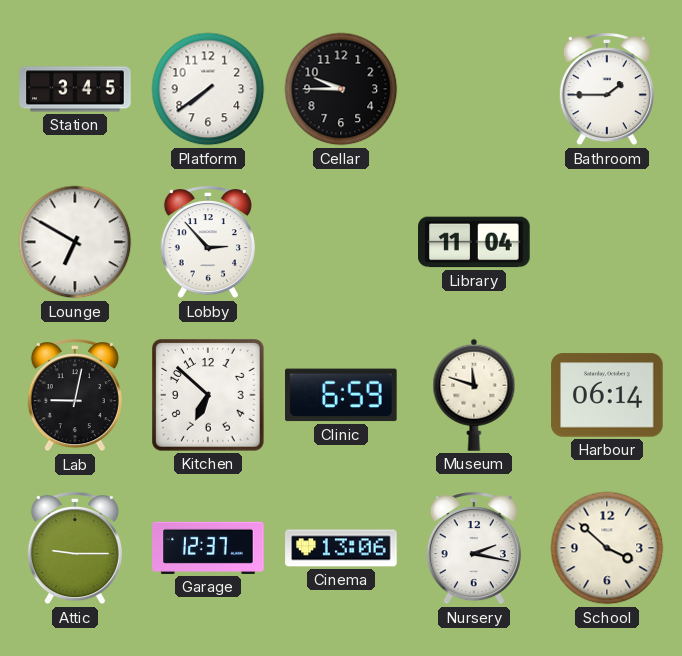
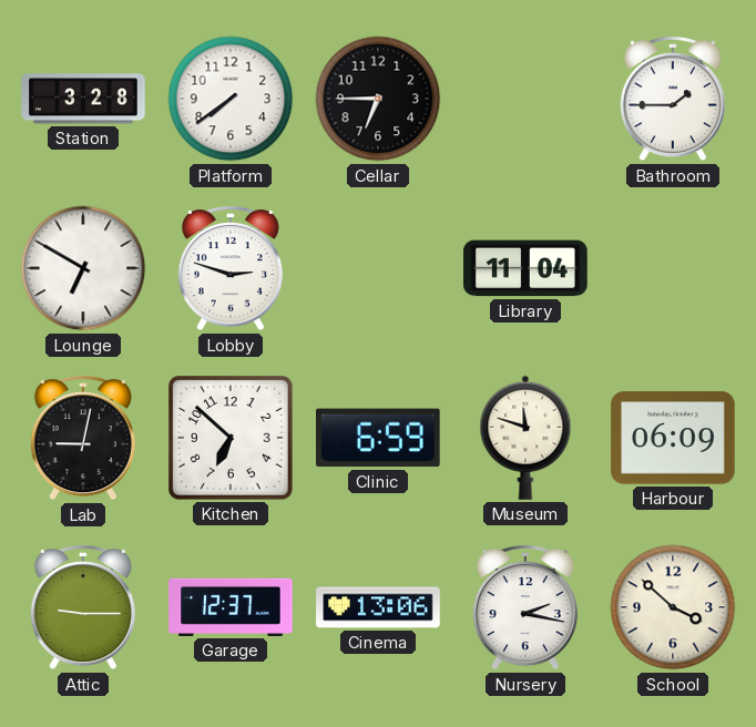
Station: 3:45 -> 3:28
Cellar: 9:45 -> 6:45
Lobby: 2:53 -> 2:48
Harbour: 06:14 -> 06:09
